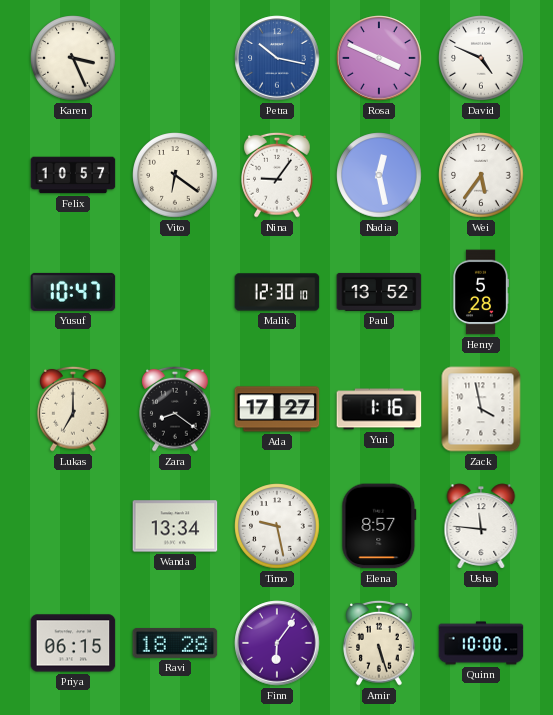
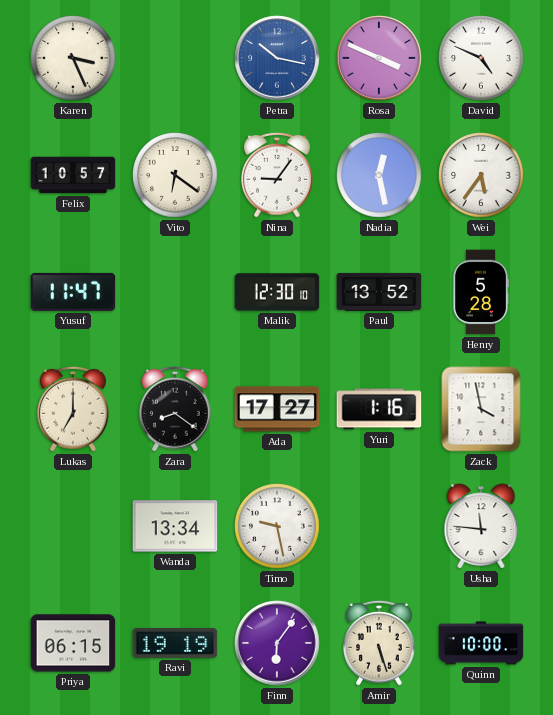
Yusuf: 10:47 -> 11:47
Elena: 8:57 -> none
Ravi: 18:28 -> 19:19
